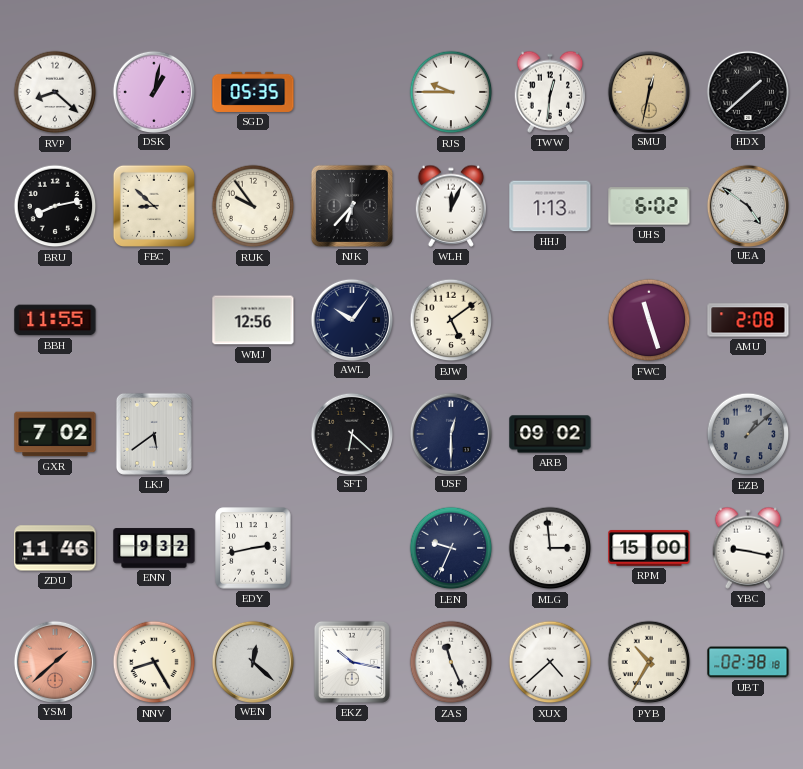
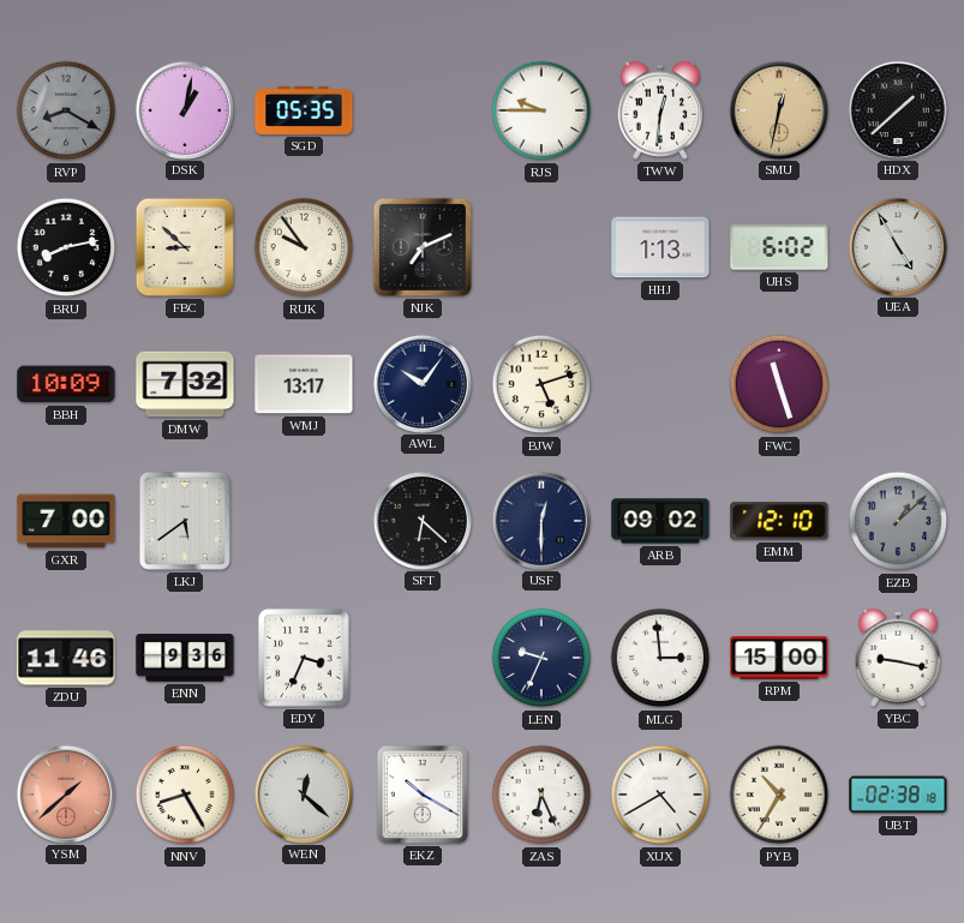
RVP: 8:22 -> 8:20
RVP dial: white -> grey
NJK: 6:37 -> 7:11
WLH: 12:04 -> none
UEA: 4:51 -> 4:55
BBH: 11:55 -> 10:09
DMW: none -> 7:32
WMJ: 12:56 -> 13:17
BJW: 5:09 -> 5:12
AMU: 2:08 -> none
GXR: 7:02 -> 7:00
EMM: none -> 12:10
ENN: 9:32 -> 9:36
EDY: 2:43 -> 3:34
EKZ: 10:17 -> 10:20
ZAS: 11:26 -> 6:26
XUX: 4:38 -> 4:40
